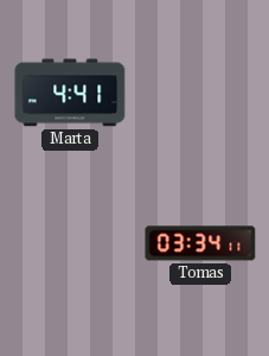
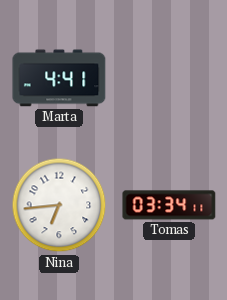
Nina: none -> 6:44
